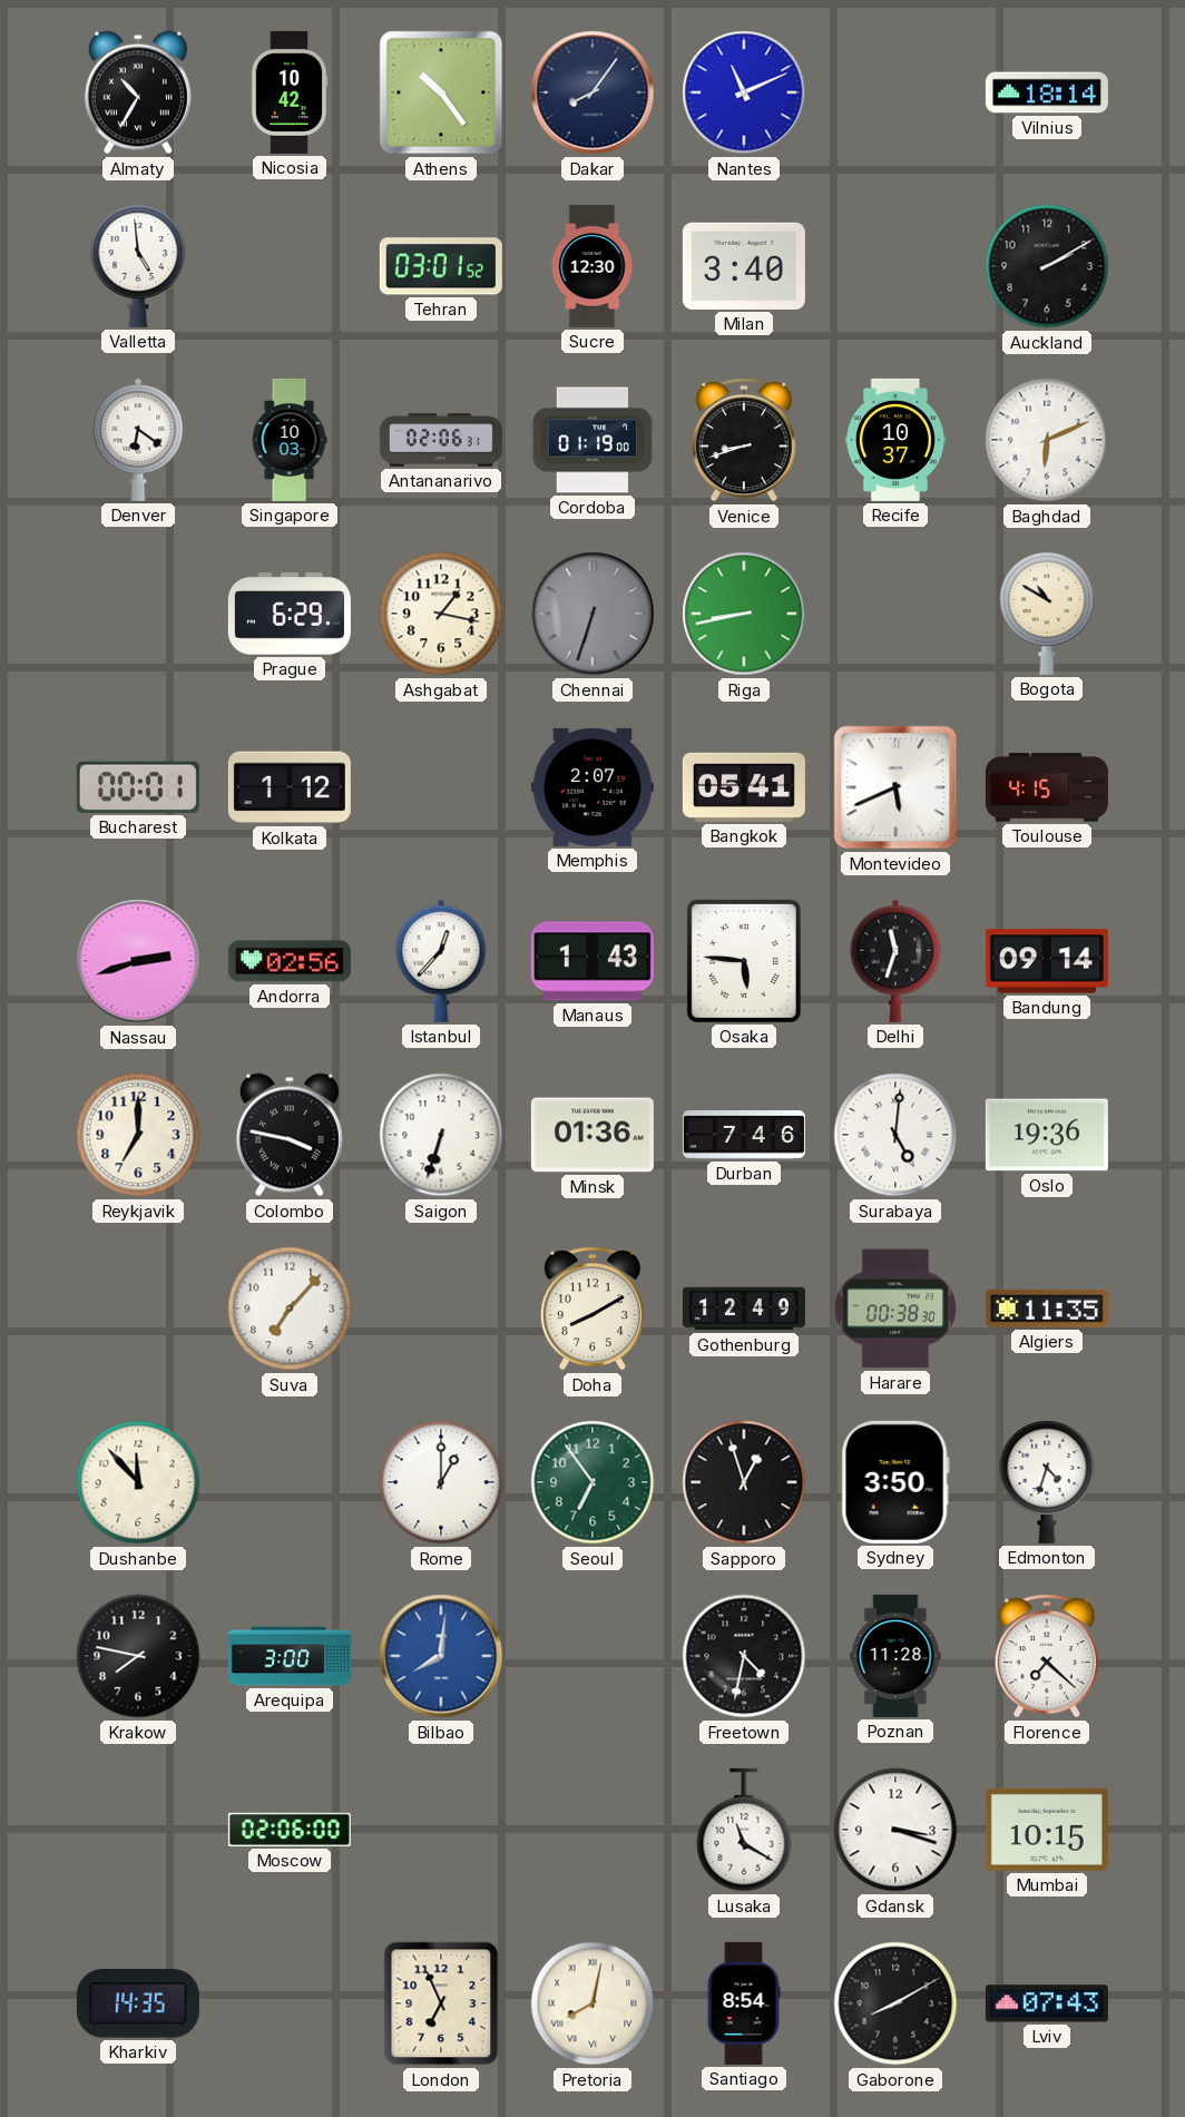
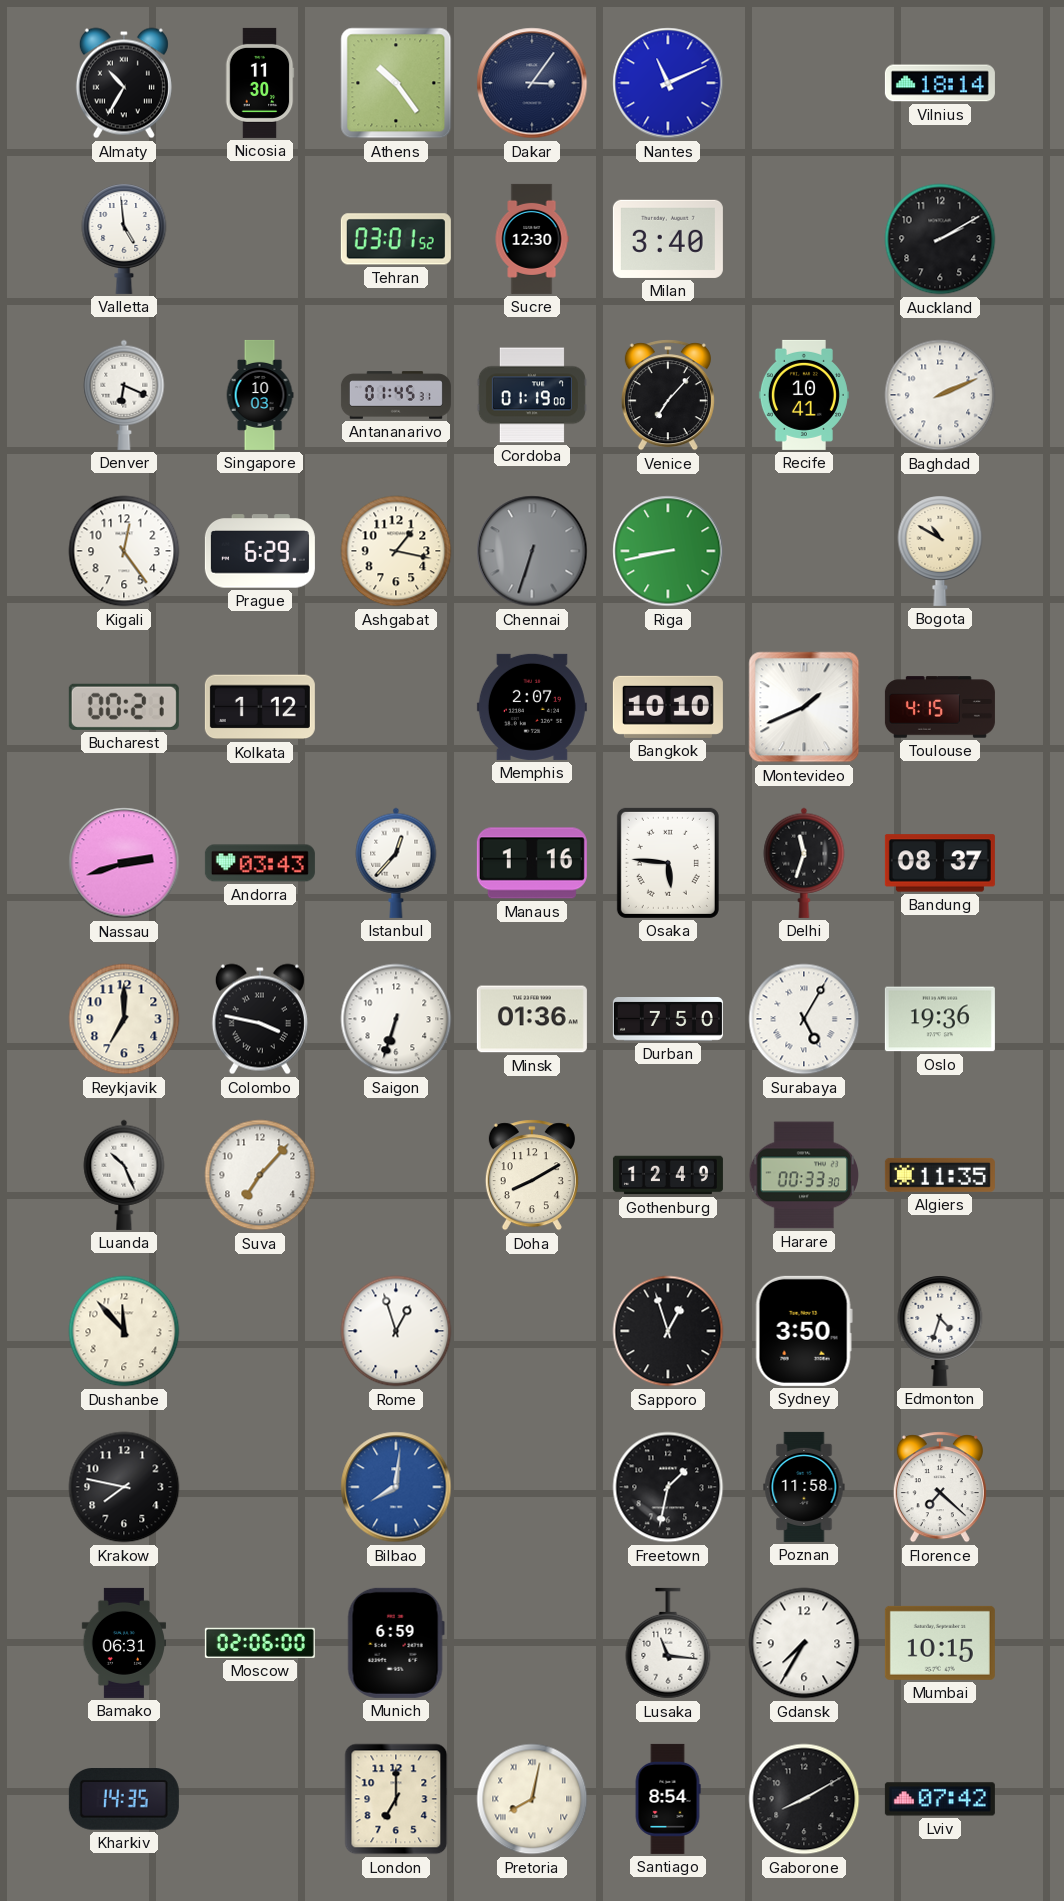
Nicosia: 10:42 -> 11:30
Dakar: 8:06 -> 3:06
Denver: 6:21 -> 6:19
Antananarivo: 02:06 -> 01:45
Venice: 8:42 -> 7:07
Recife: 10:37 -> 10:41
Baghdad: 6:11 -> 2:11
Kigali: none -> 12:24
Bucharest: 00:01 -> 00:21
Bangkok: 05:41 -> 10:10
Montevideo: 5:41 -> 1:41
Andorra: 02:56 -> 03:43
Manaus: 1:43 -> 1:16
Bandung: 09:14 -> 08:37
Durban: 7:46 -> 7:50
Surabaya: 5:01 -> 5:05
Luanda: none -> 10:26
Harare: 00:38 -> 00:33
Rome: 1:00 -> 12:57
Seoul: 6:54 -> none
Arequipa: 3:00 -> none
Freetown: 4:32 -> 1:32
Poznan: 11:28 -> 11:58
Bamako: none -> 06:31
Munich: none -> 6:59
Lusaka: 11:20 -> 11:16
Gdansk: 3:18 -> 7:35
London: 6:56 -> 7:00
Lviv: 07:43 -> 07:42
